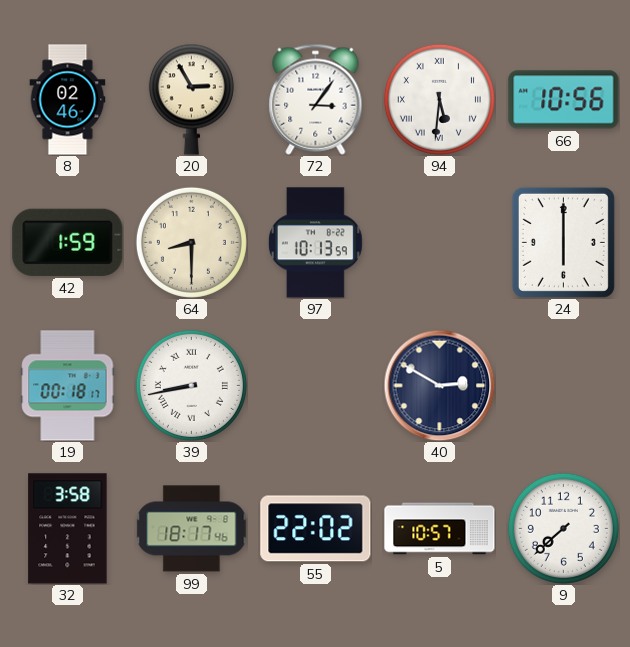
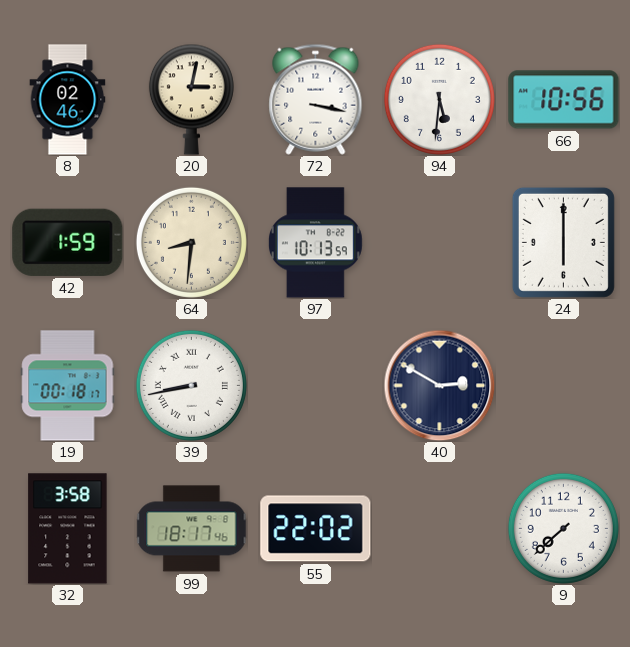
20: 2:55 -> 3:02
72: 3:06 -> 3:17
94 numerals: Roman -> Arabic
64: 8:30 -> 8:31
5: 10:57 -> none
